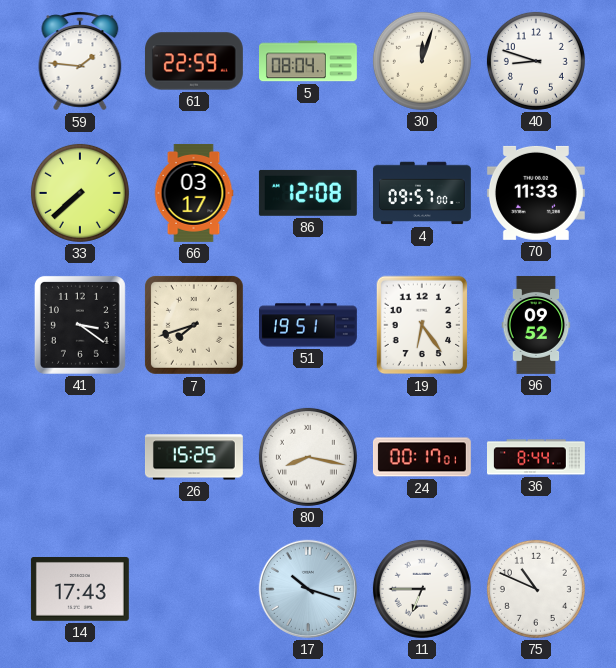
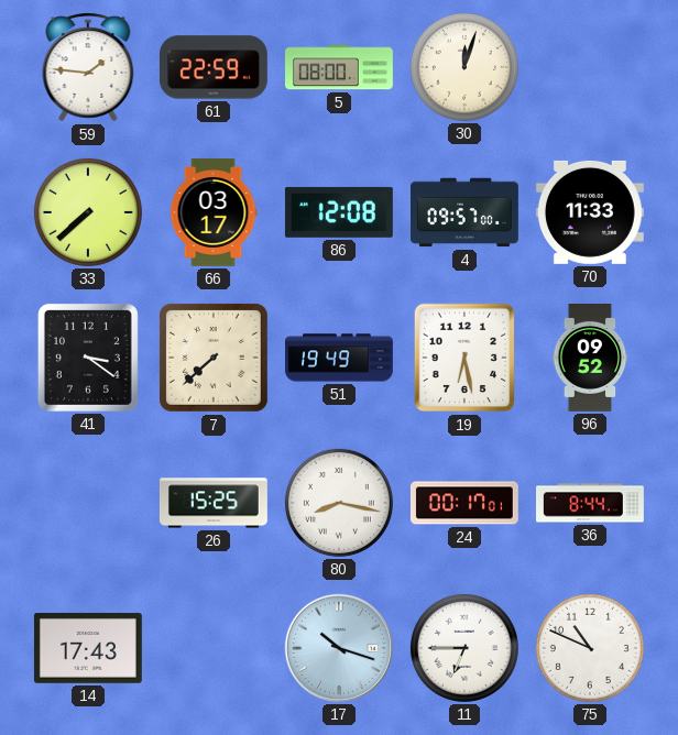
5: 08:04 -> 08:00
40: 8:48 -> none
7: 7:42 -> 7:38
51: 19:51 -> 19:49
19: 6:24 -> 6:28
